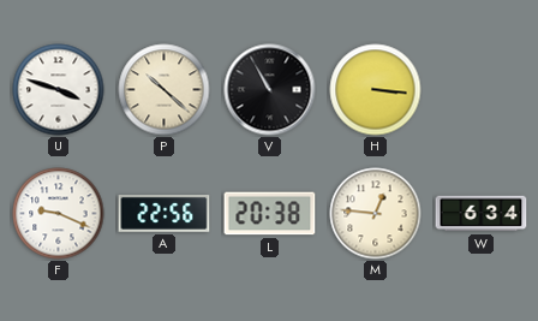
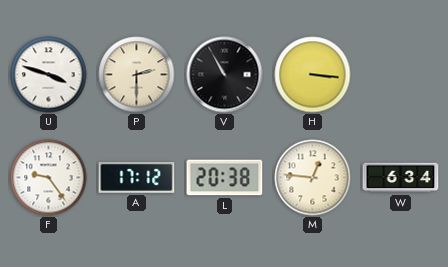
P: 10:22 -> 2:30
F: 9:19 -> 9:24
A: 22:56 -> 17:12
